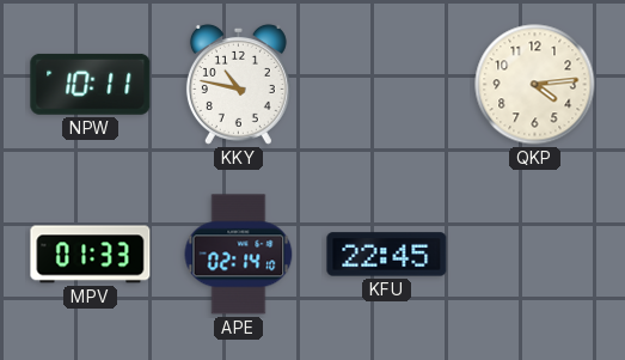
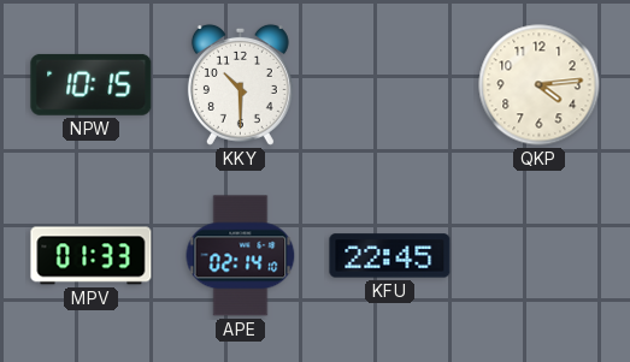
NPW: 10:11 -> 10:15
KKY: 10:47 -> 10:30
